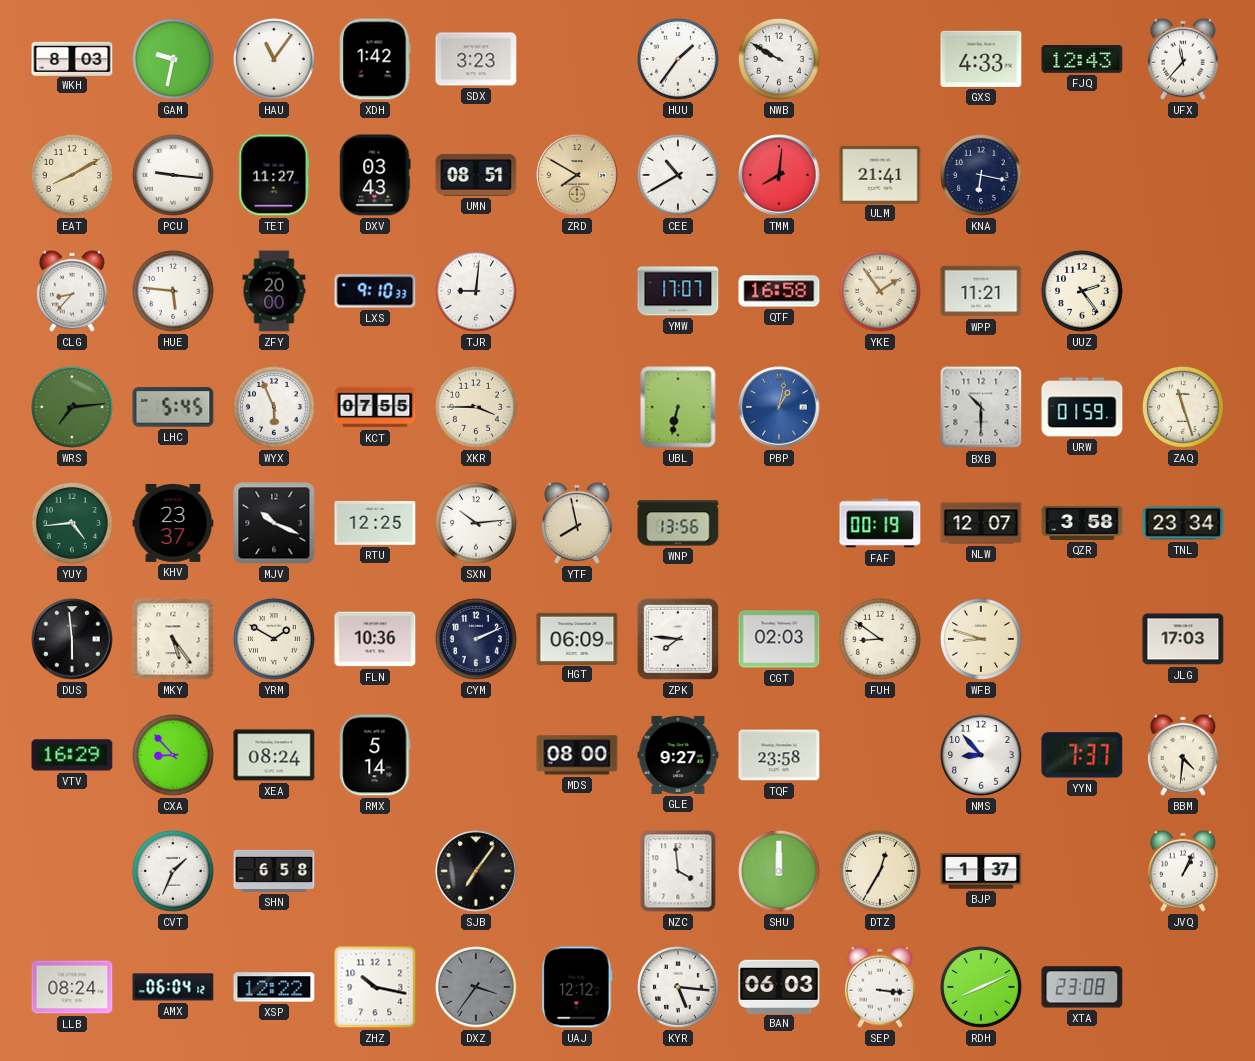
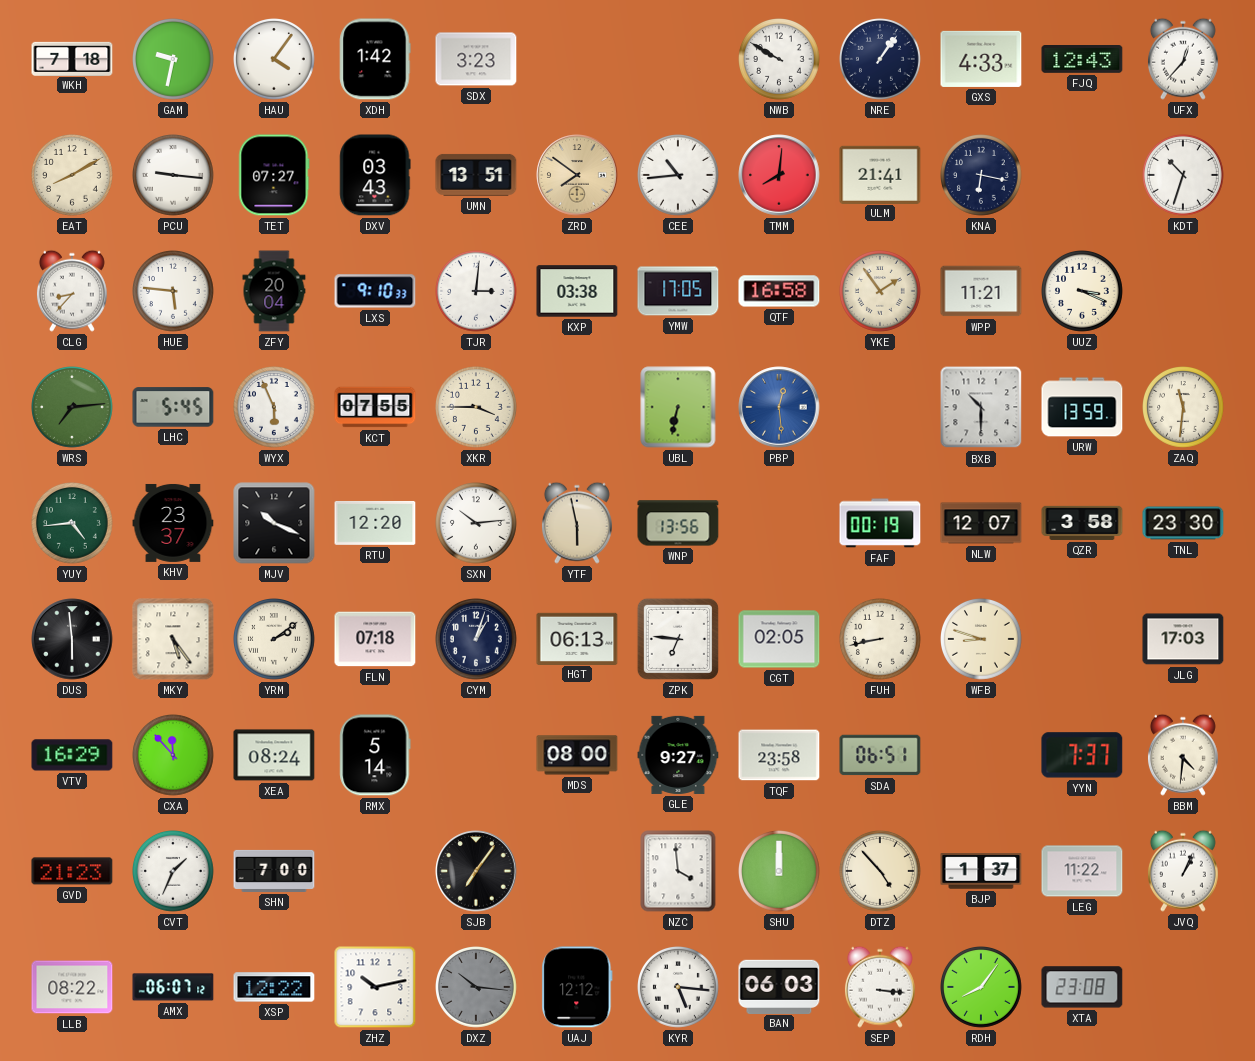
WKH: 8:03 -> 7:18
HAU: 11:06 -> 4:06
HUU: 1:36 -> none
NRE: none -> 1:06
UFX: 11:37 -> 12:37
TET: 11:27 -> 07:27
UMN: 08:51 -> 13:51
ZRD: 7:50 -> 7:51
CEE: 10:40 -> 10:44
KDT: none -> 10:33
ZFY: 20:00 -> 20:04
TJR: 9:01 -> 3:01
KXP: none -> 03:38
YMW: 17:07 -> 17:05
UUZ: 2:24 -> 3:19
PBP: 1:02 -> 12:29
URW: 01:59 -> 13:59
ZAQ: 11:27 -> 11:31
RTU: 12:25 -> 12:20
YTF: 7:58 -> 5:58
TNL: 23:34 -> 23:30
YRM: 1:50 -> 2:09
FLN: 10:36 -> 07:18
CYM: 2:11 -> 1:03
HGT: 06:09 -> 06:13
ZPK: 7:46 -> 6:46
CGT: 02:03 -> 02:05
FUH: 8:51 -> 8:43
CXA: 8:53 -> 11:53
SDA: none -> 06:51
NMS: 8:53 -> none
GVD: none -> 21:23
SHN: 6:58 -> 7:00
DTZ: 12:35 -> 4:53
LEG: none -> 11:22
LLB: 08:24 -> 08:22
AMX: 06:04 -> 06:07
ZHZ: 10:17 -> 10:13
DXZ: 3:36 -> 10:16
RDH: 8:11 -> 8:06
